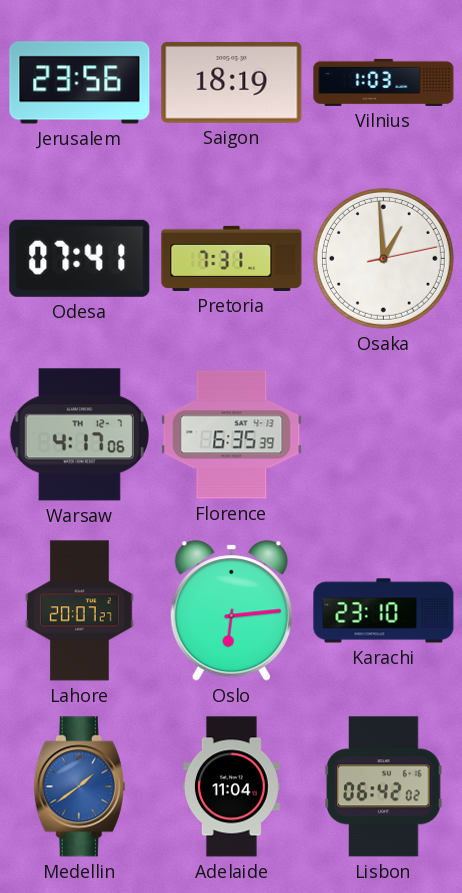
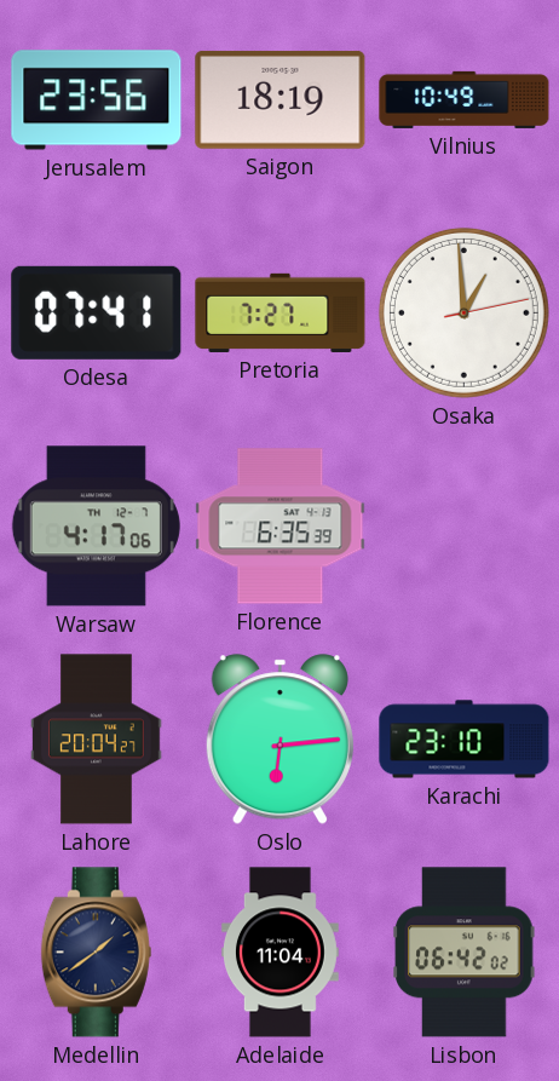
Vilnius: 1:03 -> 10:49
Pretoria: 7:31 -> 7:27
Lahore: 20:07 -> 20:04
Medellin dial: blue -> navy
